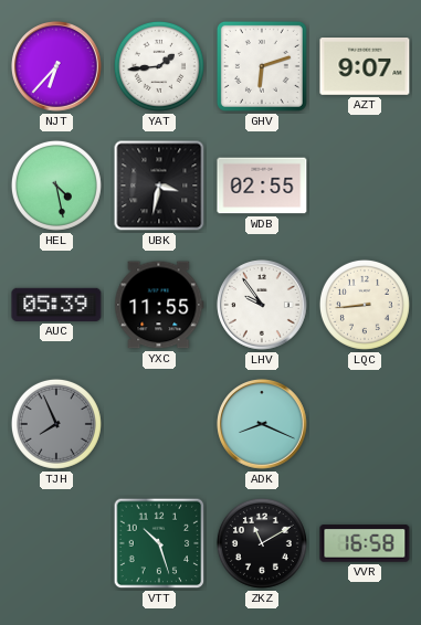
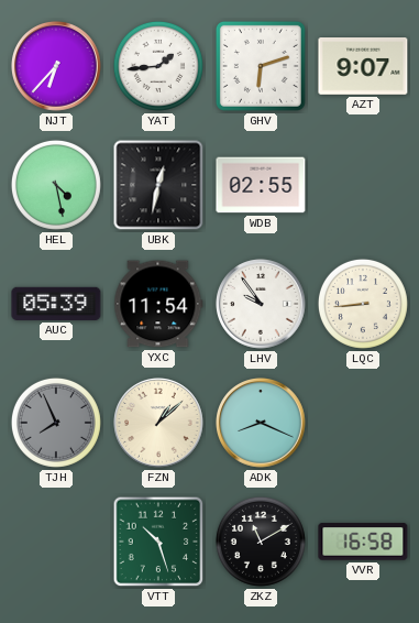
UBK: 3:32 -> 12:32
YXC: 11:55 -> 11:54
FZN: none -> 1:08
